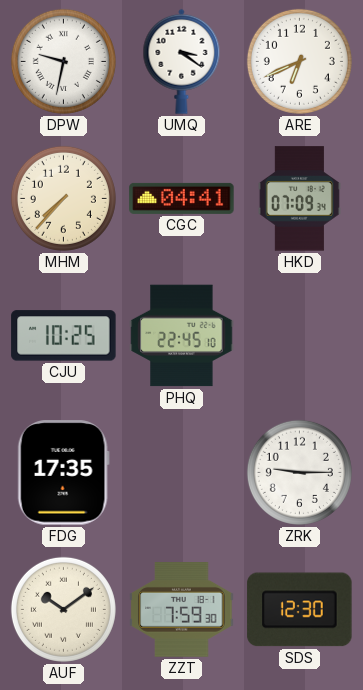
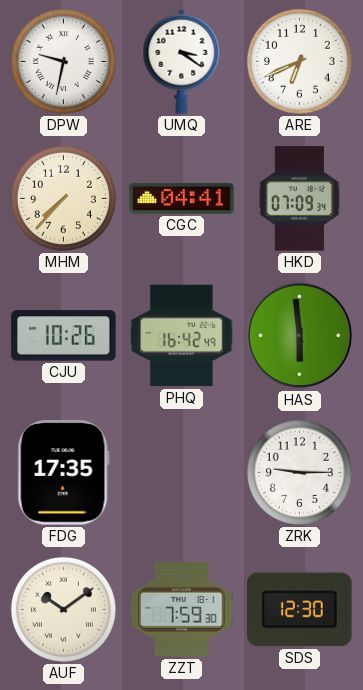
CJU: 10:25 -> 10:26
PHQ: 22:45 -> 16:42
HAS: none -> 5:59
